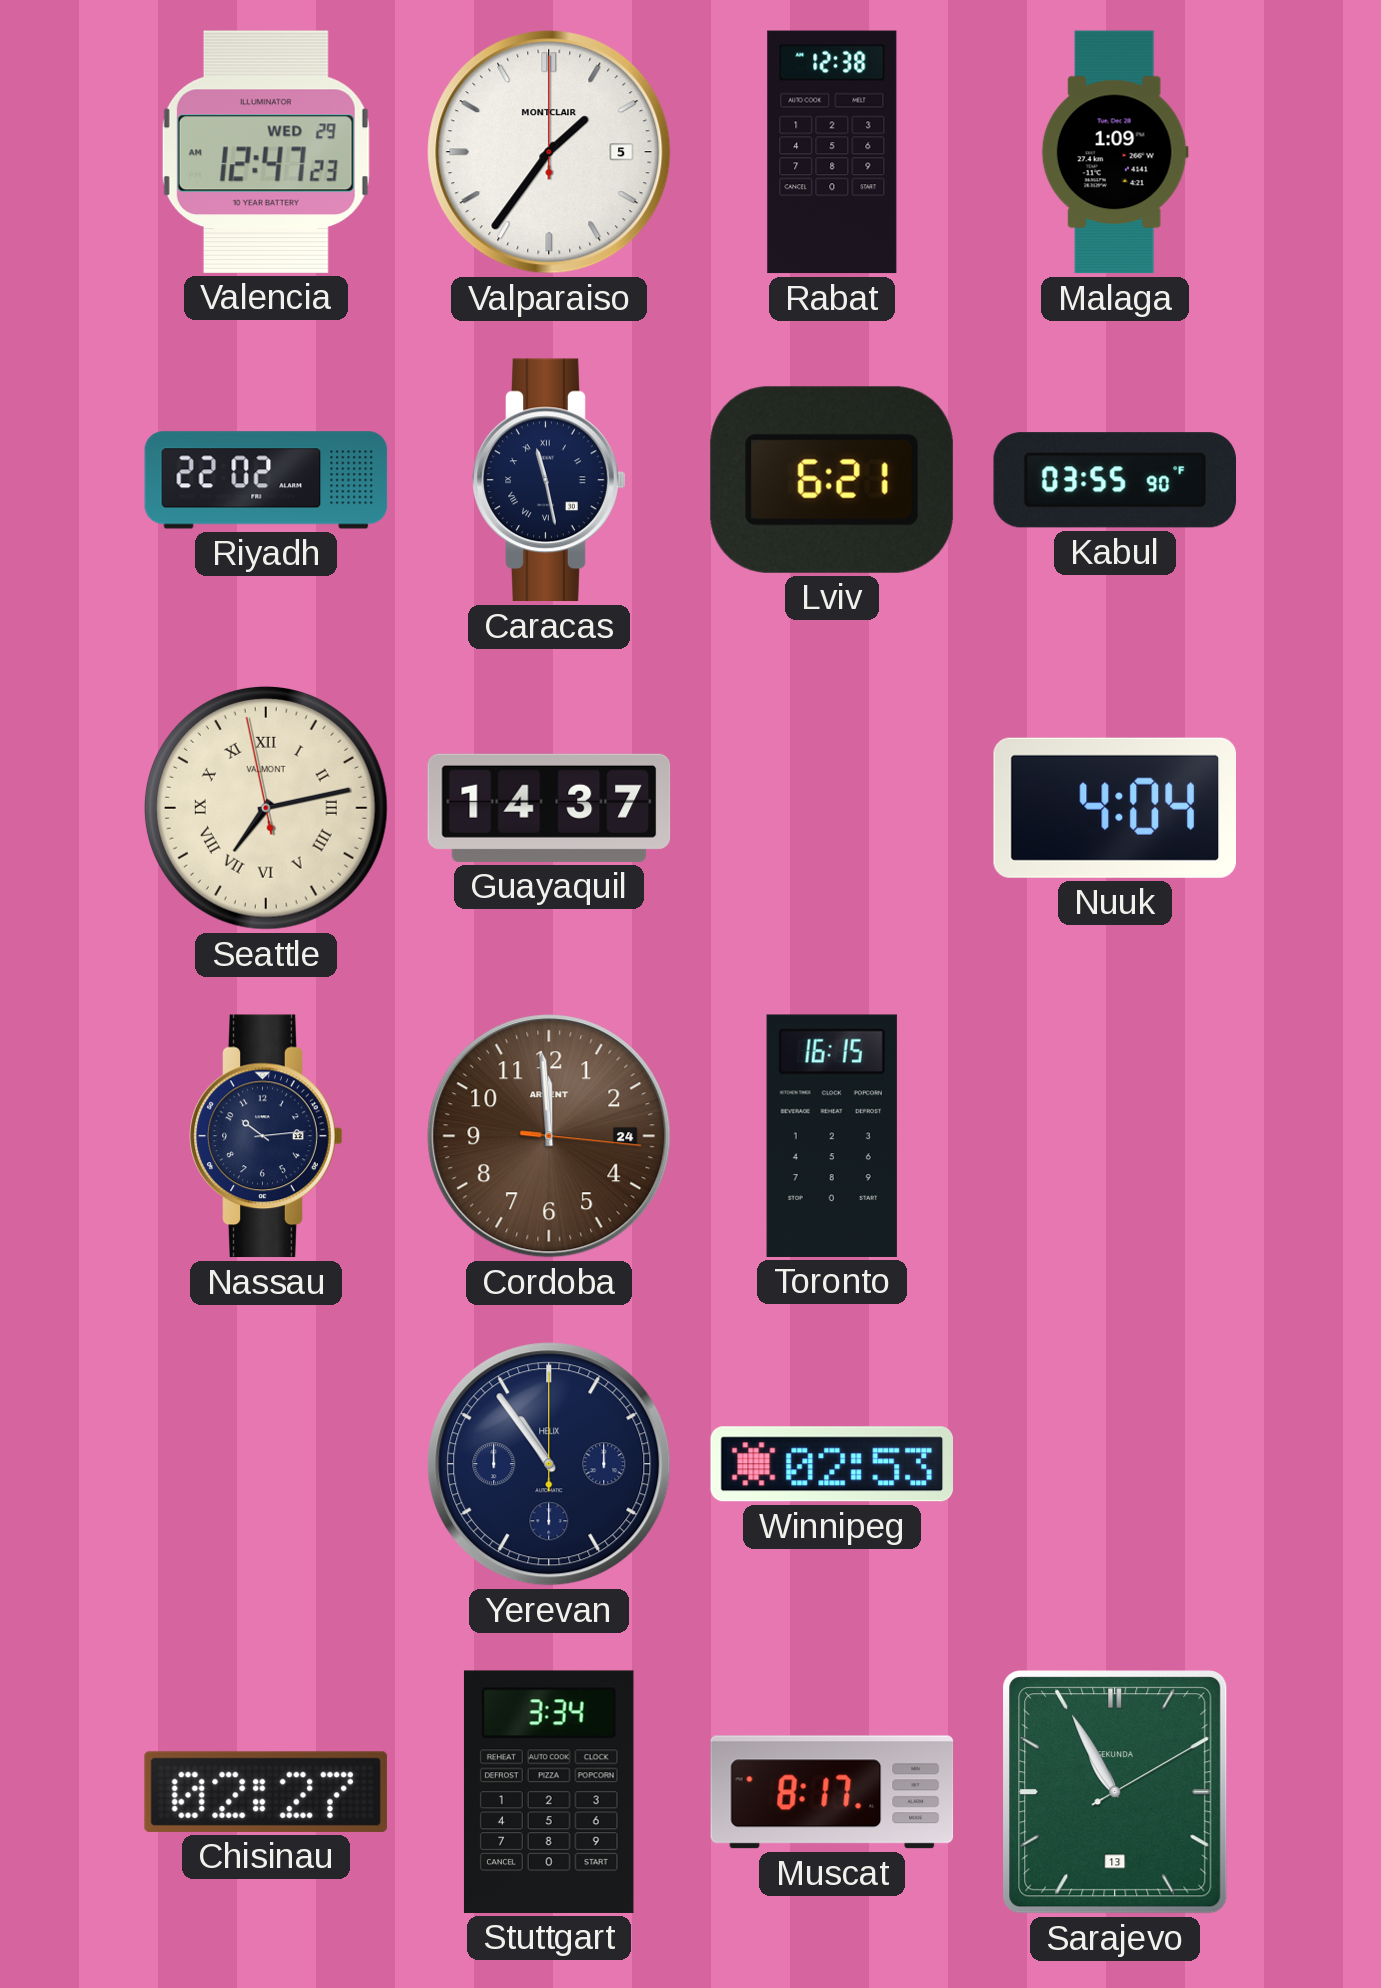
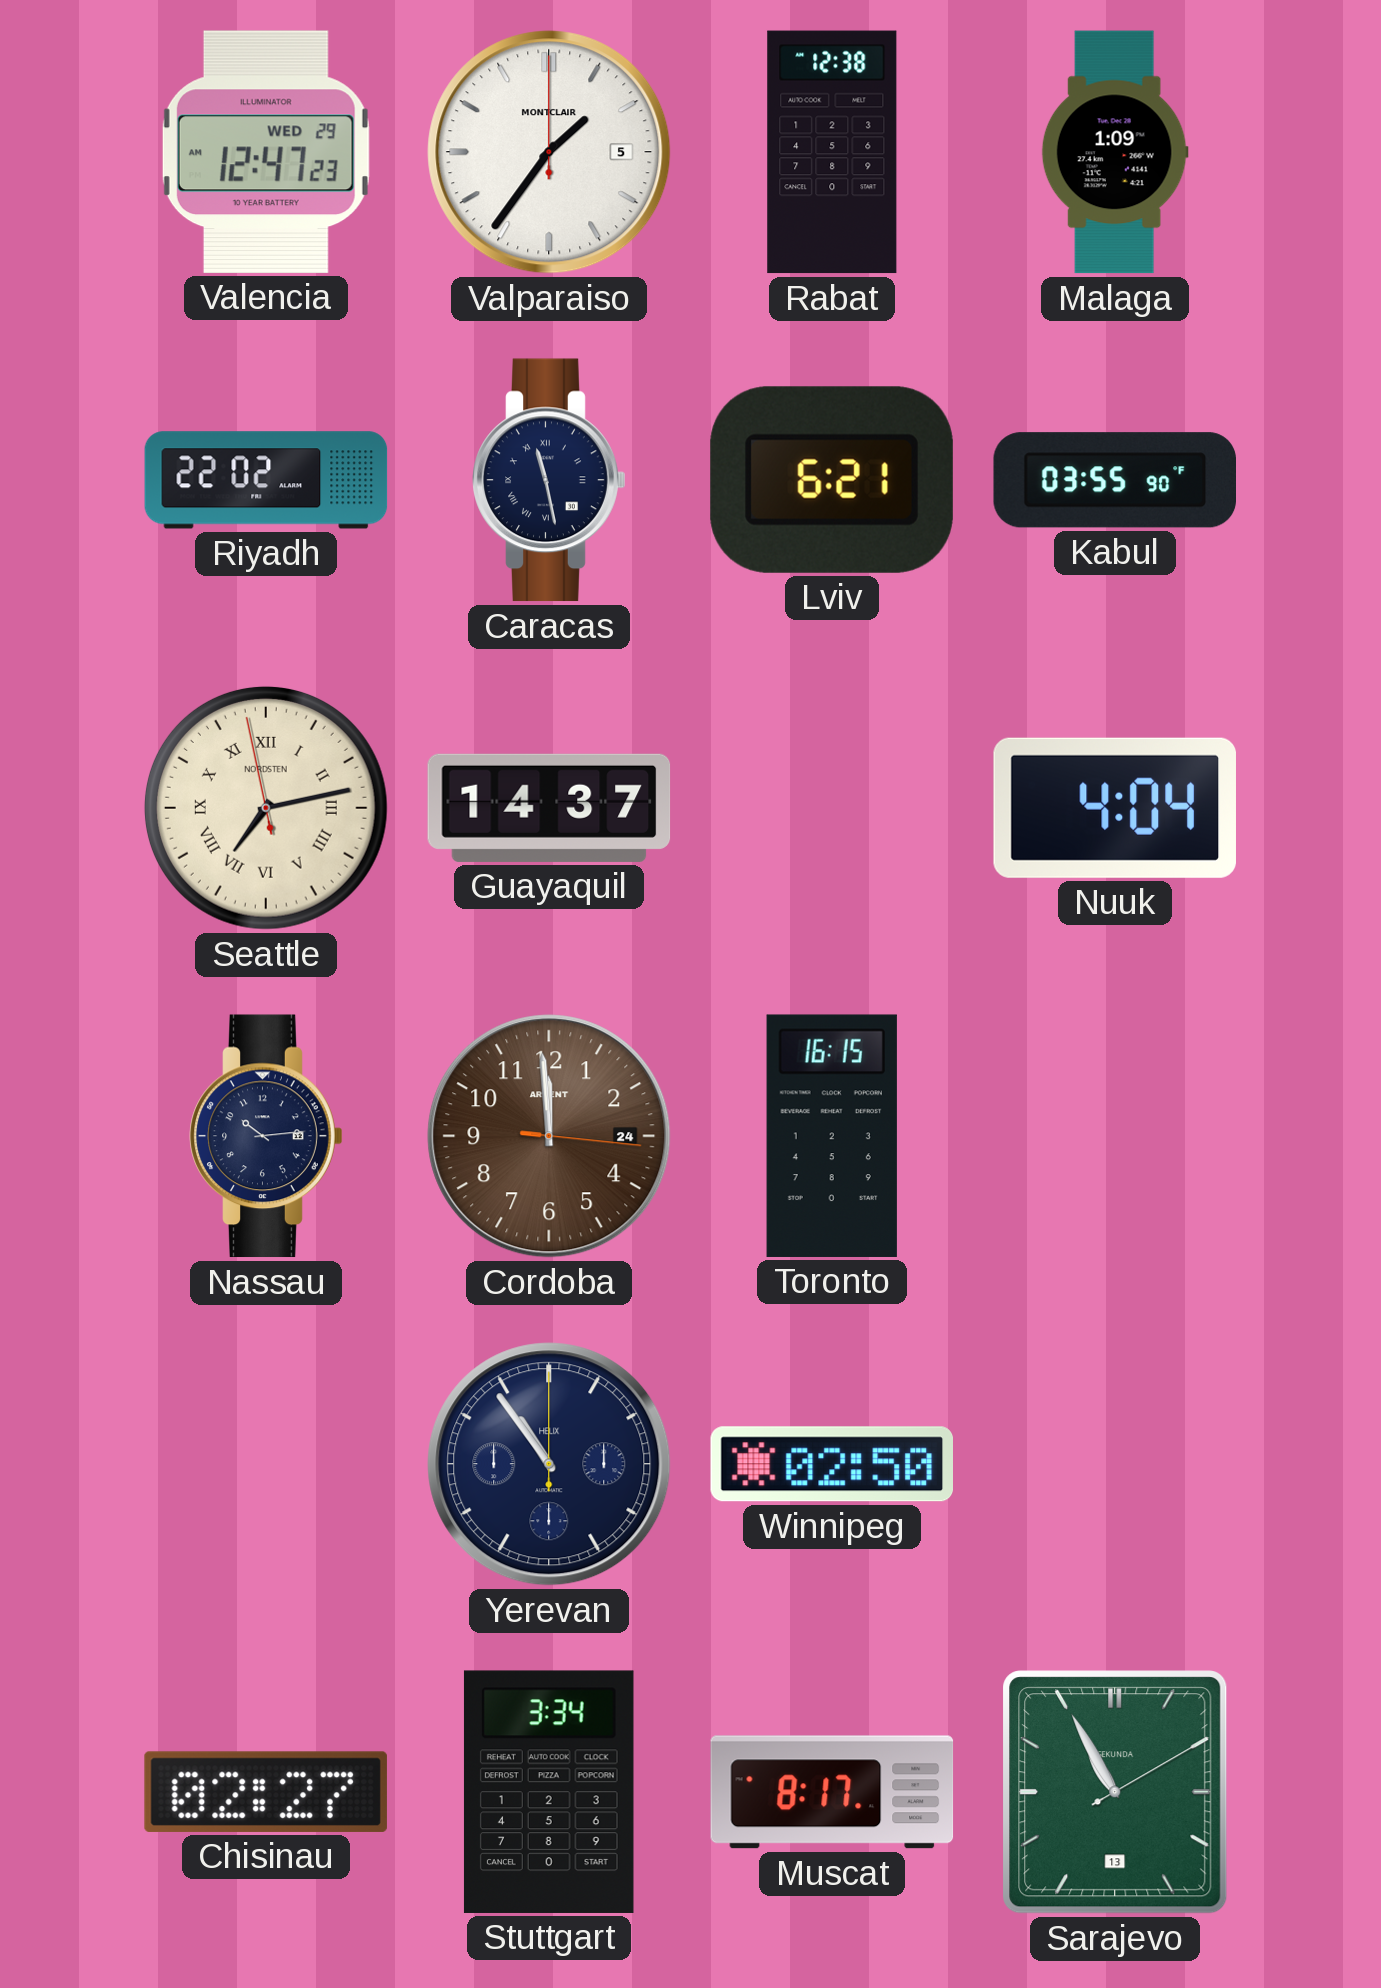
Seattle brand: VALMONT -> NORDSTEN
Winnipeg: 02:53 -> 02:50
